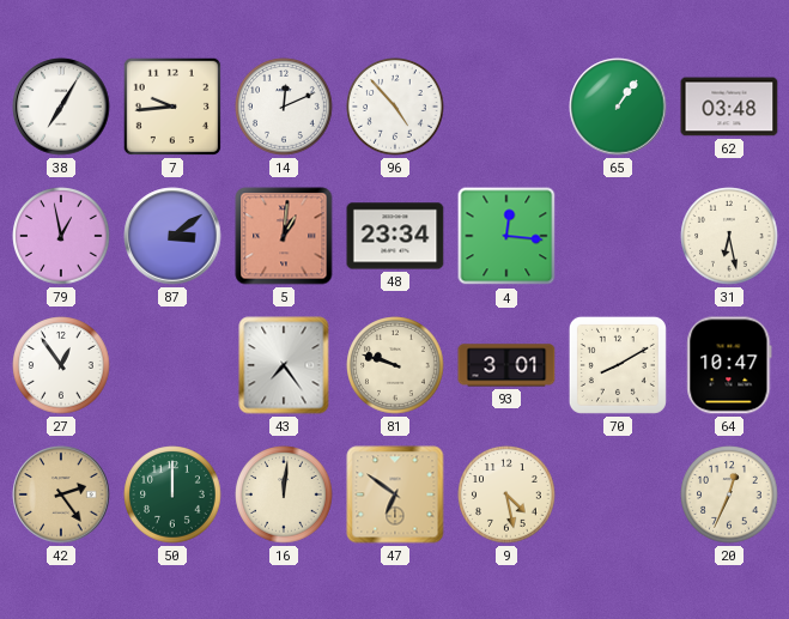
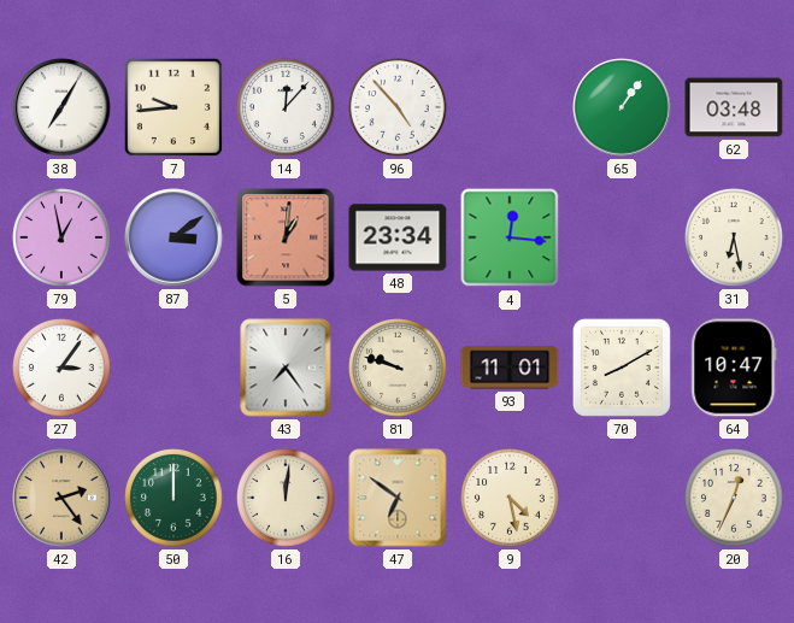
14: 12:11 -> 12:07
27: 12:54 -> 3:06
93: 3:01 -> 11:01
